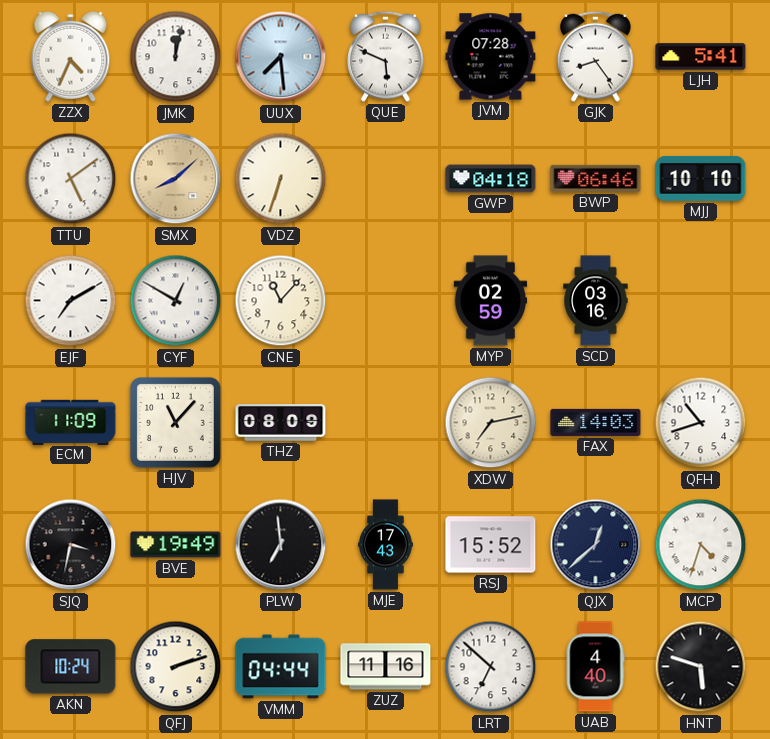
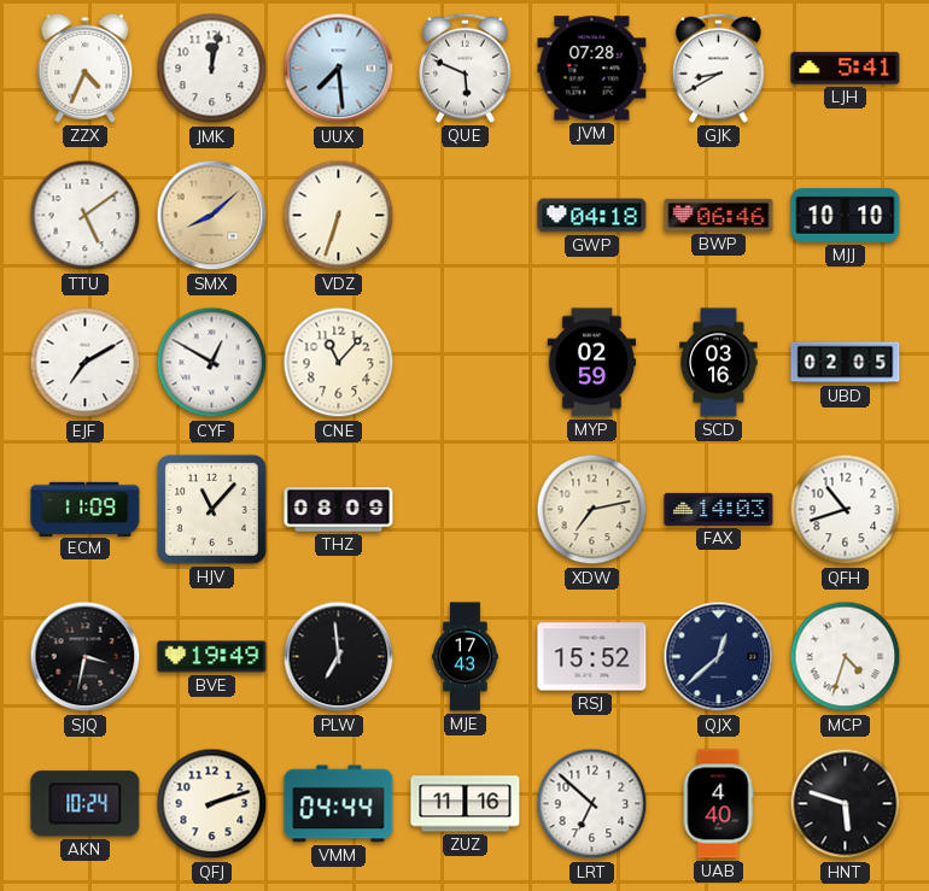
GJK: 8:24 -> 8:40
UBD: none -> 02:05
